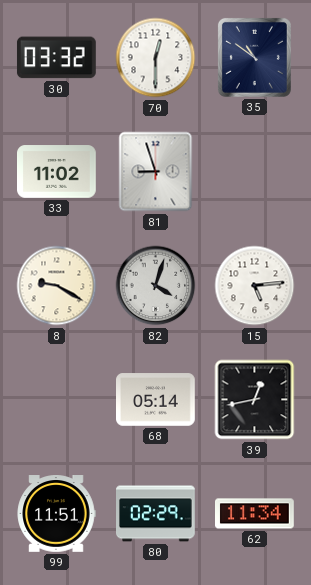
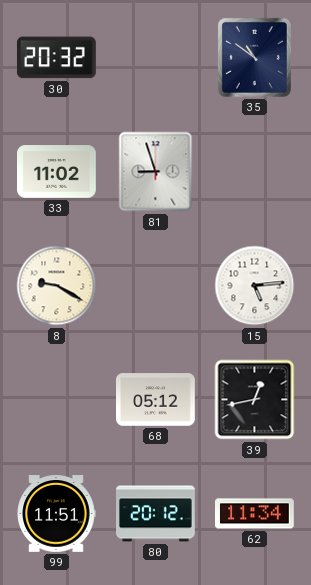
30: 03:32 -> 20:32
70: 12:30 -> none
82: 4:03 -> none
68: 05:14 -> 05:12
80: 02:29 -> 20:12
